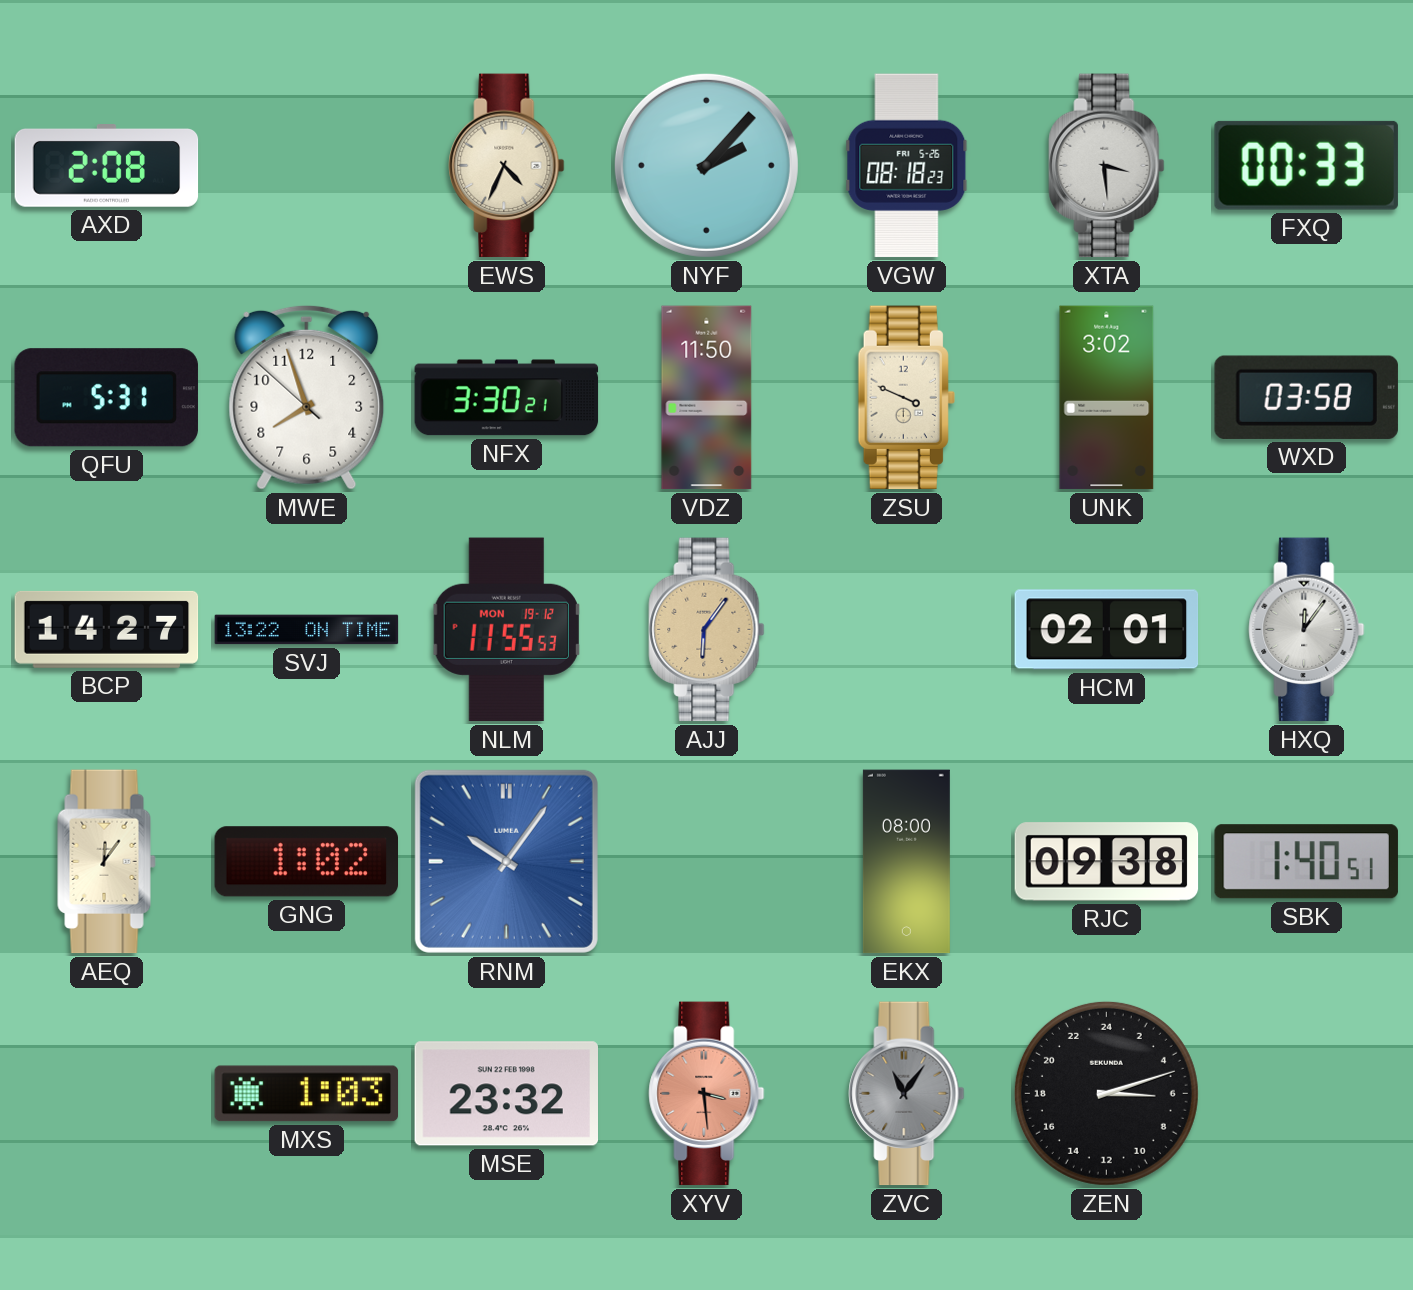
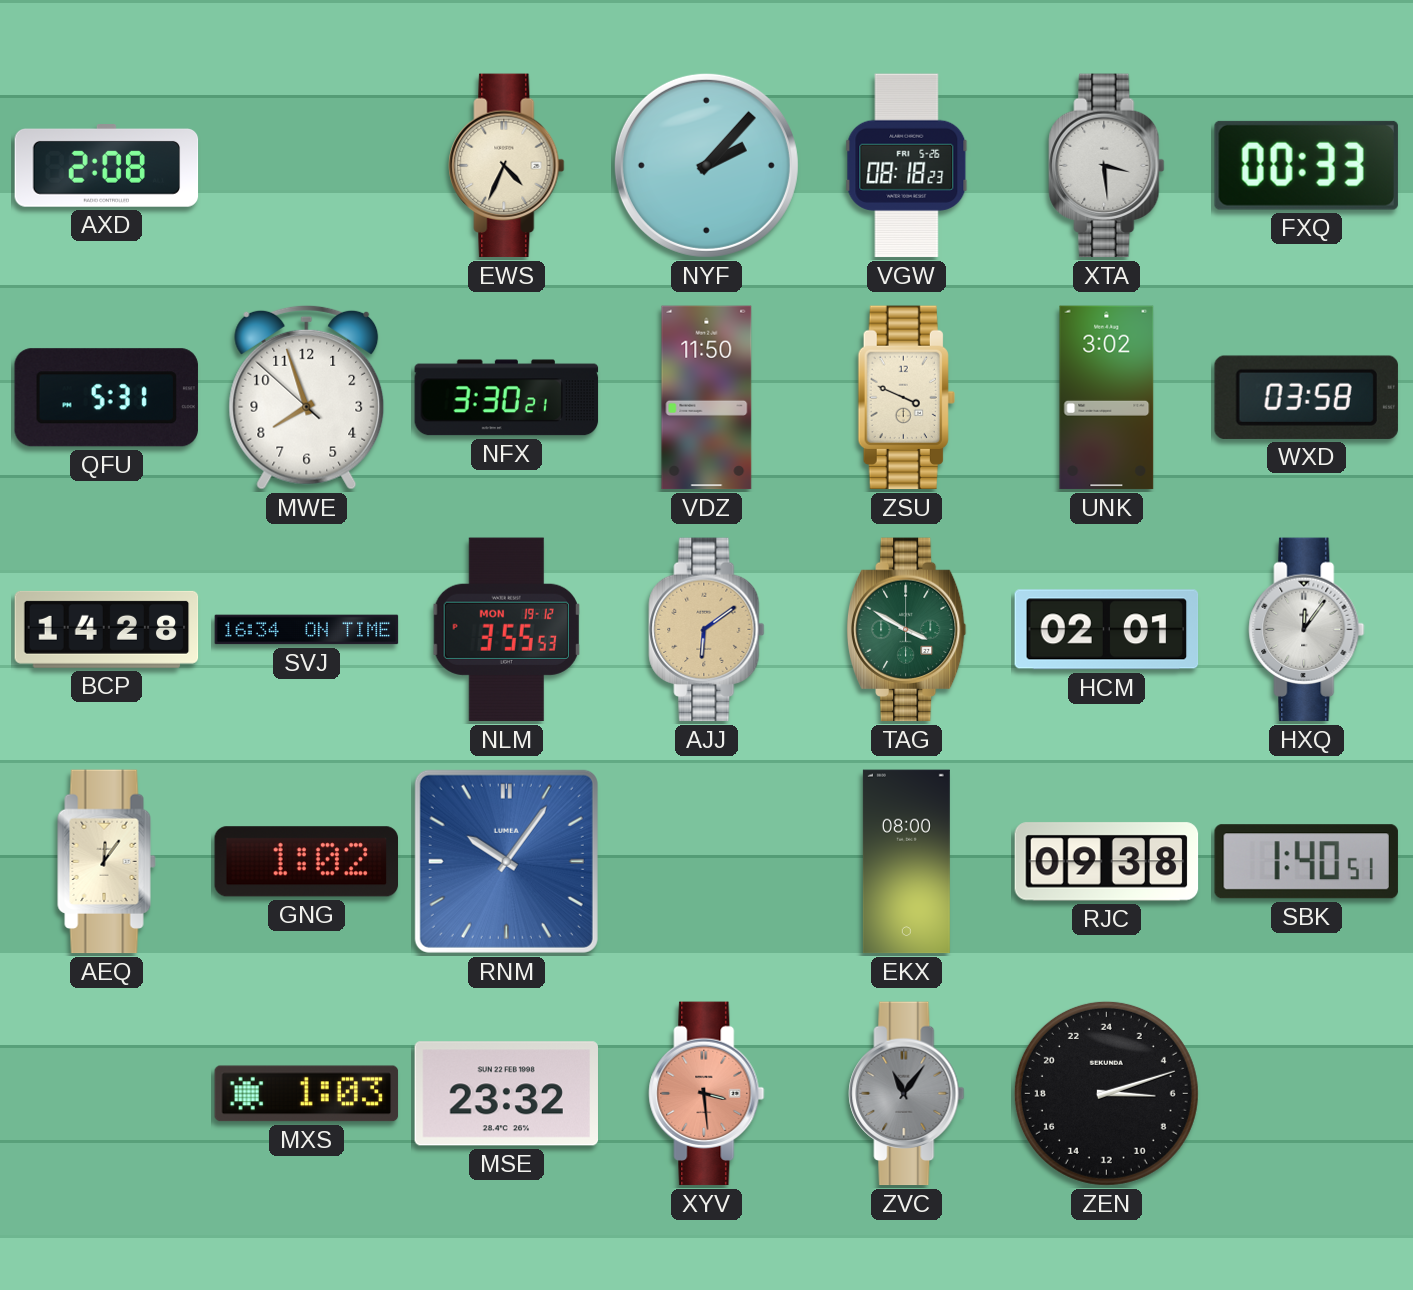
BCP: 14:27 -> 14:28
SVJ: 13:22 -> 16:34
NLM: 11:55 -> 3:55
AJJ: 6:06 -> 6:09
TAG: none -> 3:50
